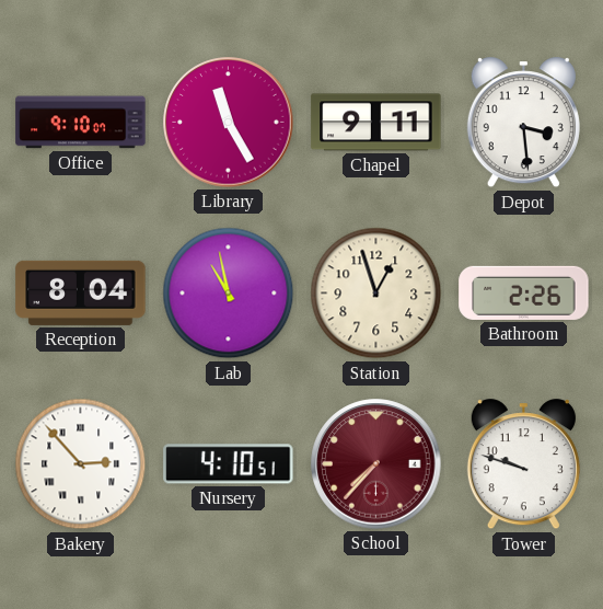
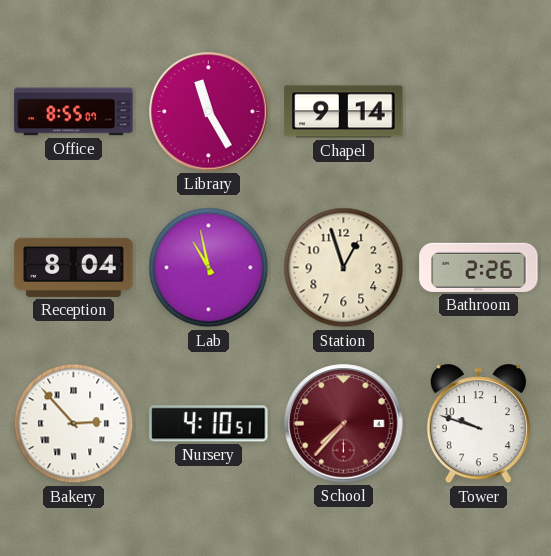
Office: 9:10 -> 8:55
Chapel: 9:11 -> 9:14
Depot: 3:29 -> none
